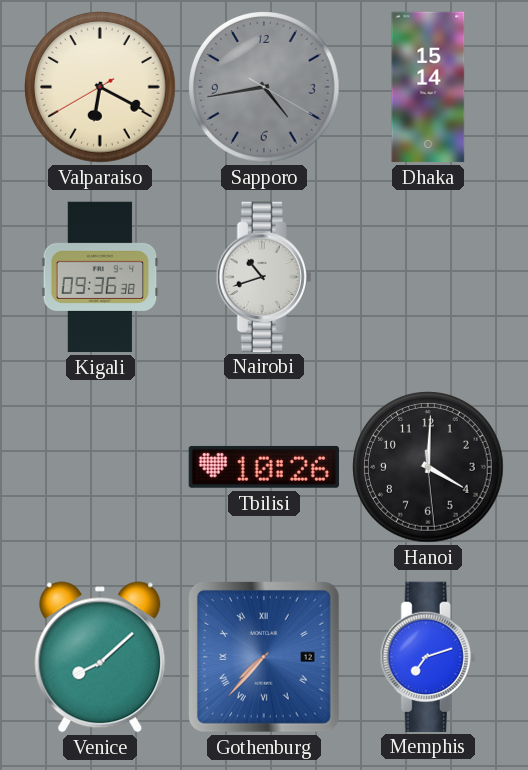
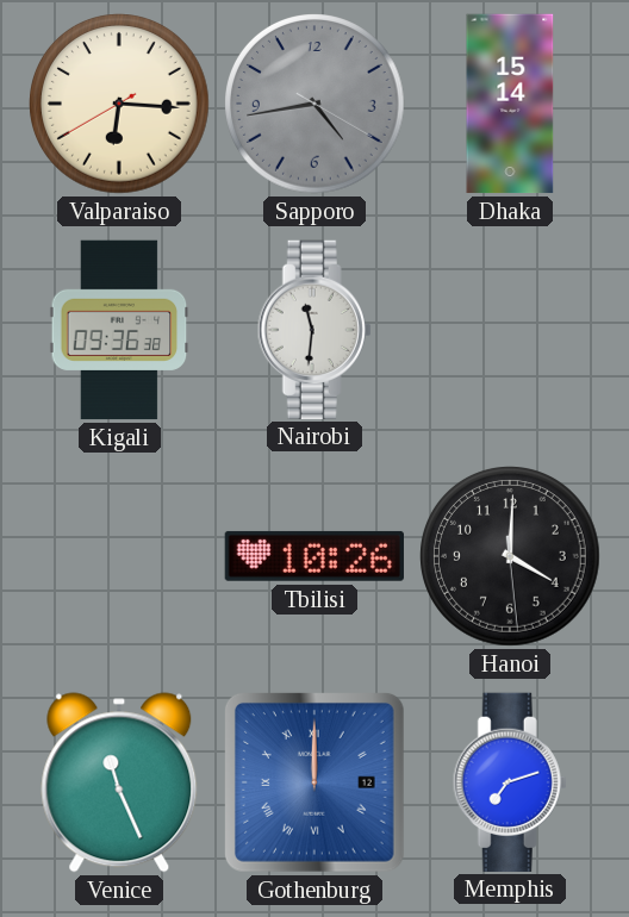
Valparaiso: 6:19 -> 6:15
Nairobi: 10:42 -> 11:31
Venice: 8:08 -> 11:26
Gothenburg: 7:37 -> 12:00
